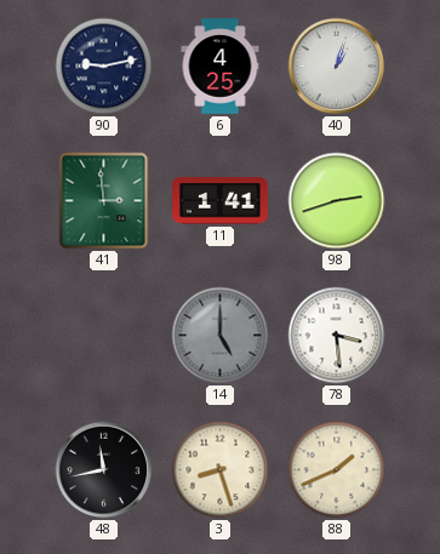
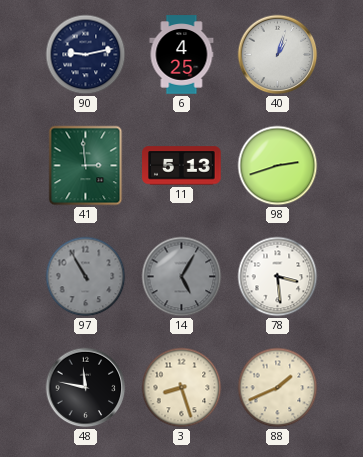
11: 1:41 -> 5:13
97: none -> 10:55
14: 5:00 -> 5:05
48: 11:43 -> 11:47
